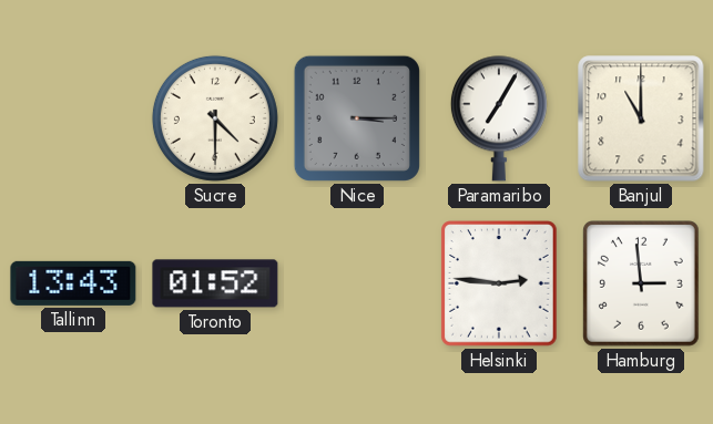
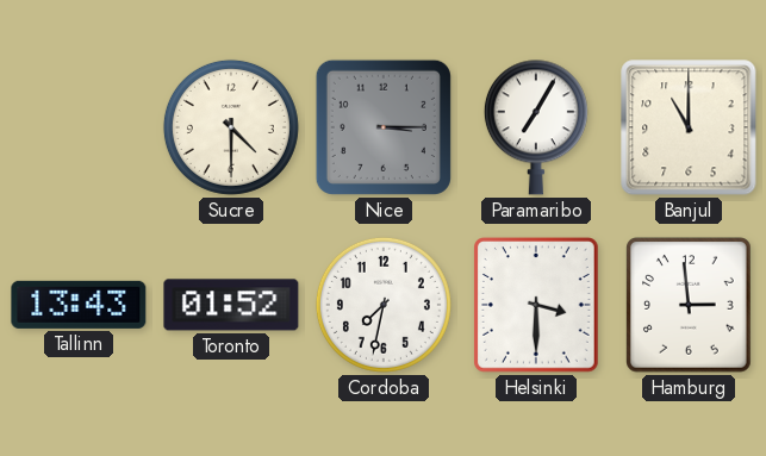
Cordoba: none -> 7:32
Helsinki: 2:46 -> 3:30
